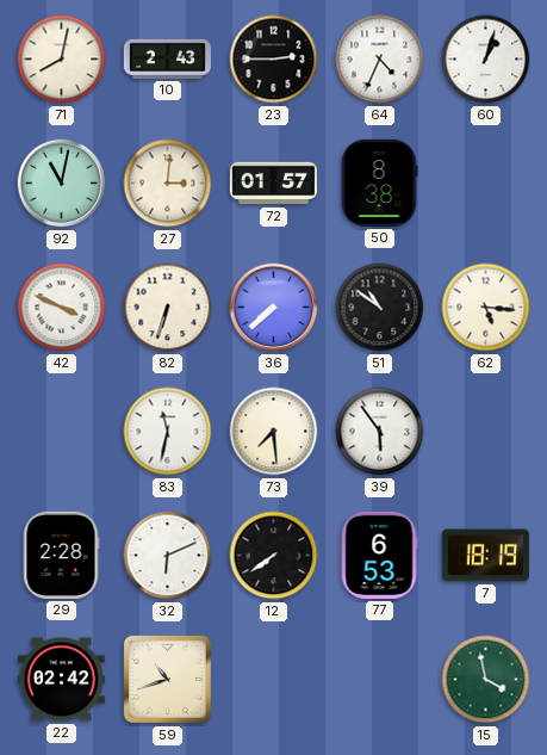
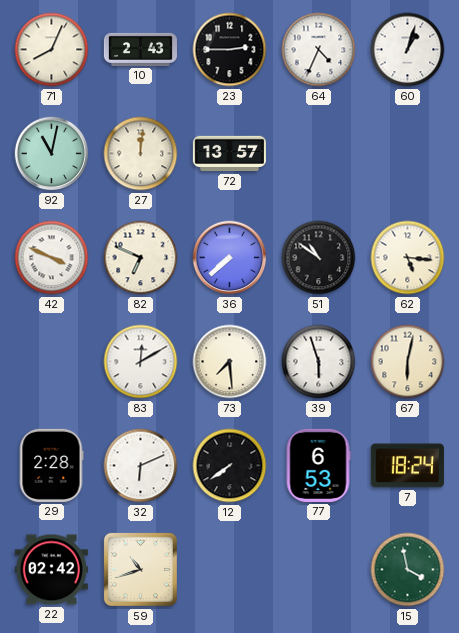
71: 8:02 -> 8:04
27: 3:01 -> 12:01
72: 01:57 -> 13:57
50: 8:38 -> none
82: 6:33 -> 6:49
83: 11:32 -> 12:10
39: 5:54 -> 5:57
67: none -> 6:02
7: 18:19 -> 18:24
